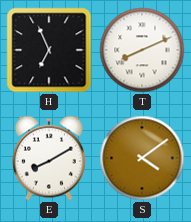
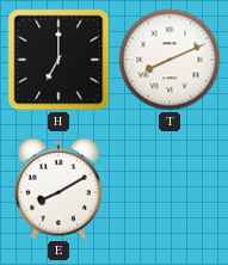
H: 6:56 -> 7:00
S: 4:09 -> none
